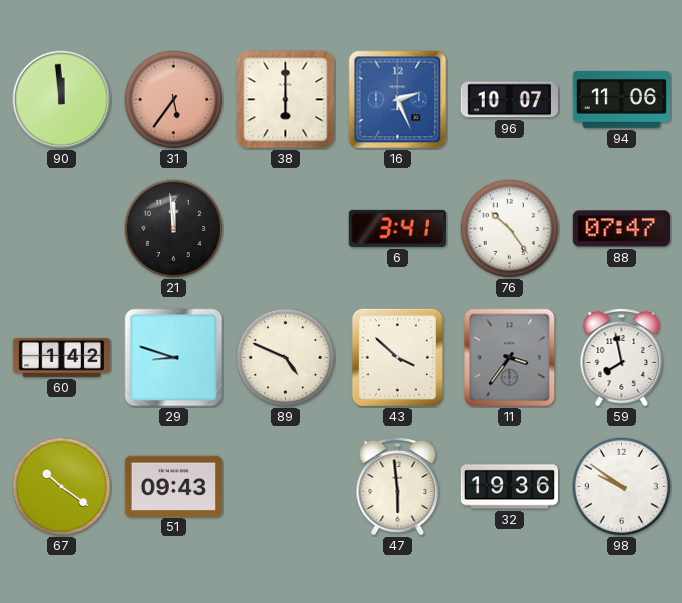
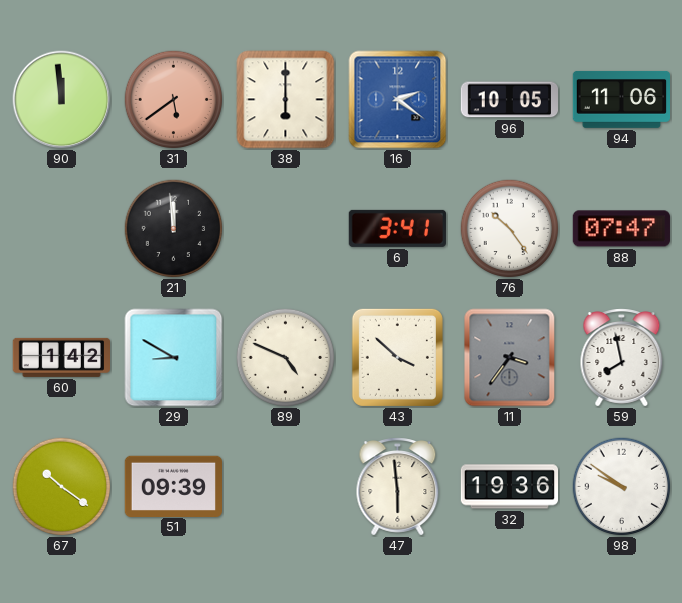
31: 5:36 -> 5:39
16: 2:26 -> 2:21
96: 10:07 -> 10:05
29: 8:48 -> 8:50
51: 09:43 -> 09:39
